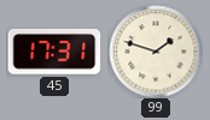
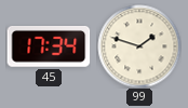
45: 17:31 -> 17:34
